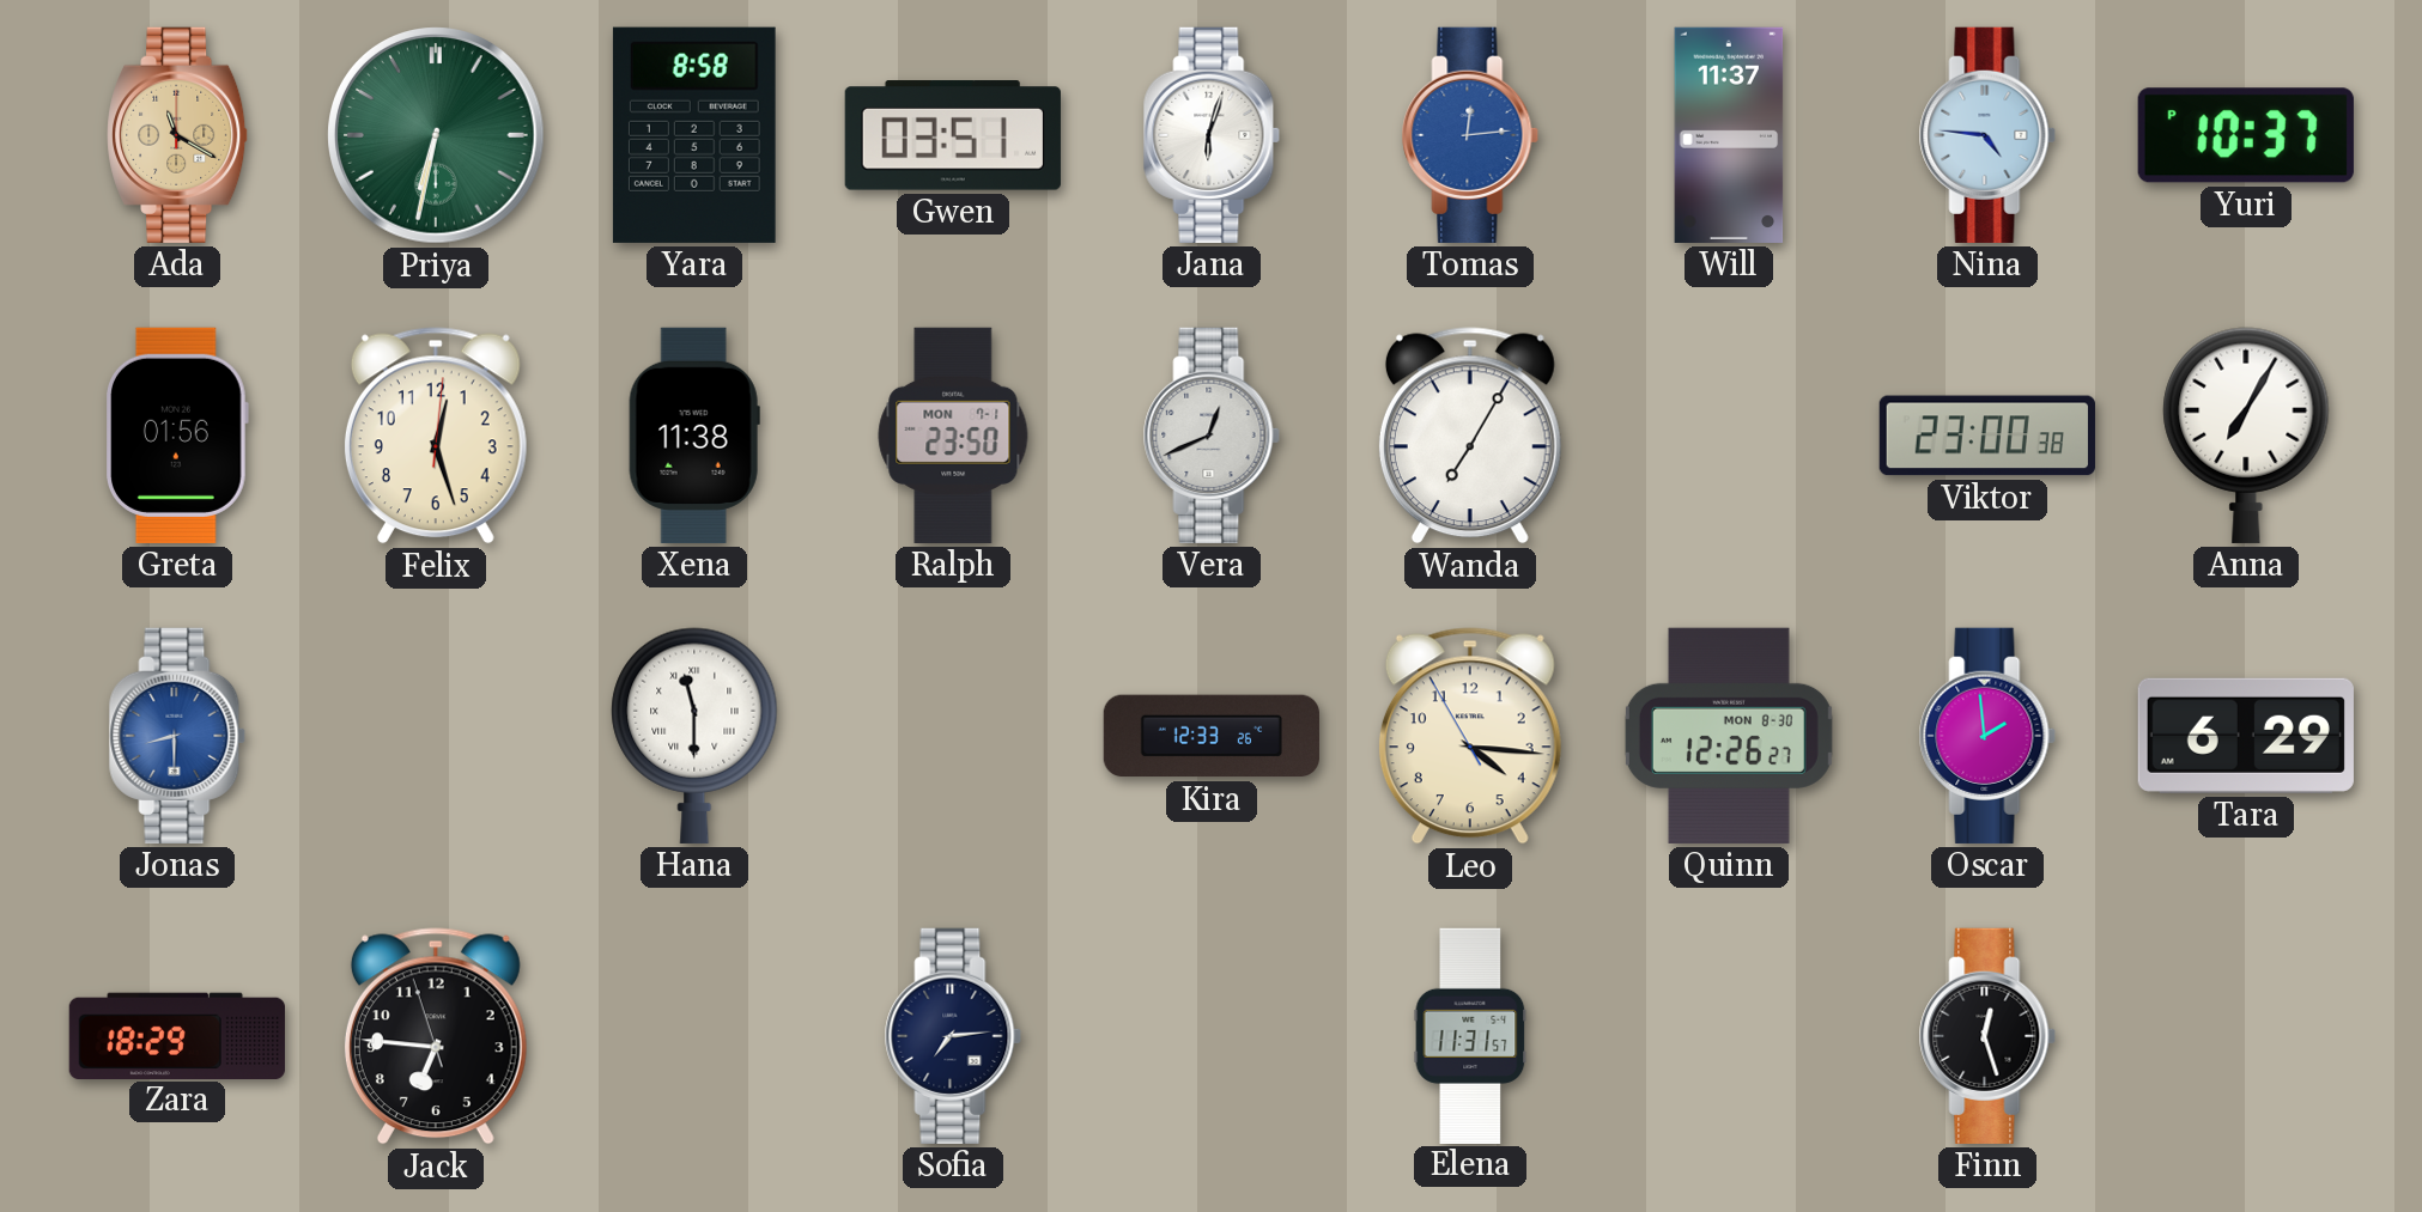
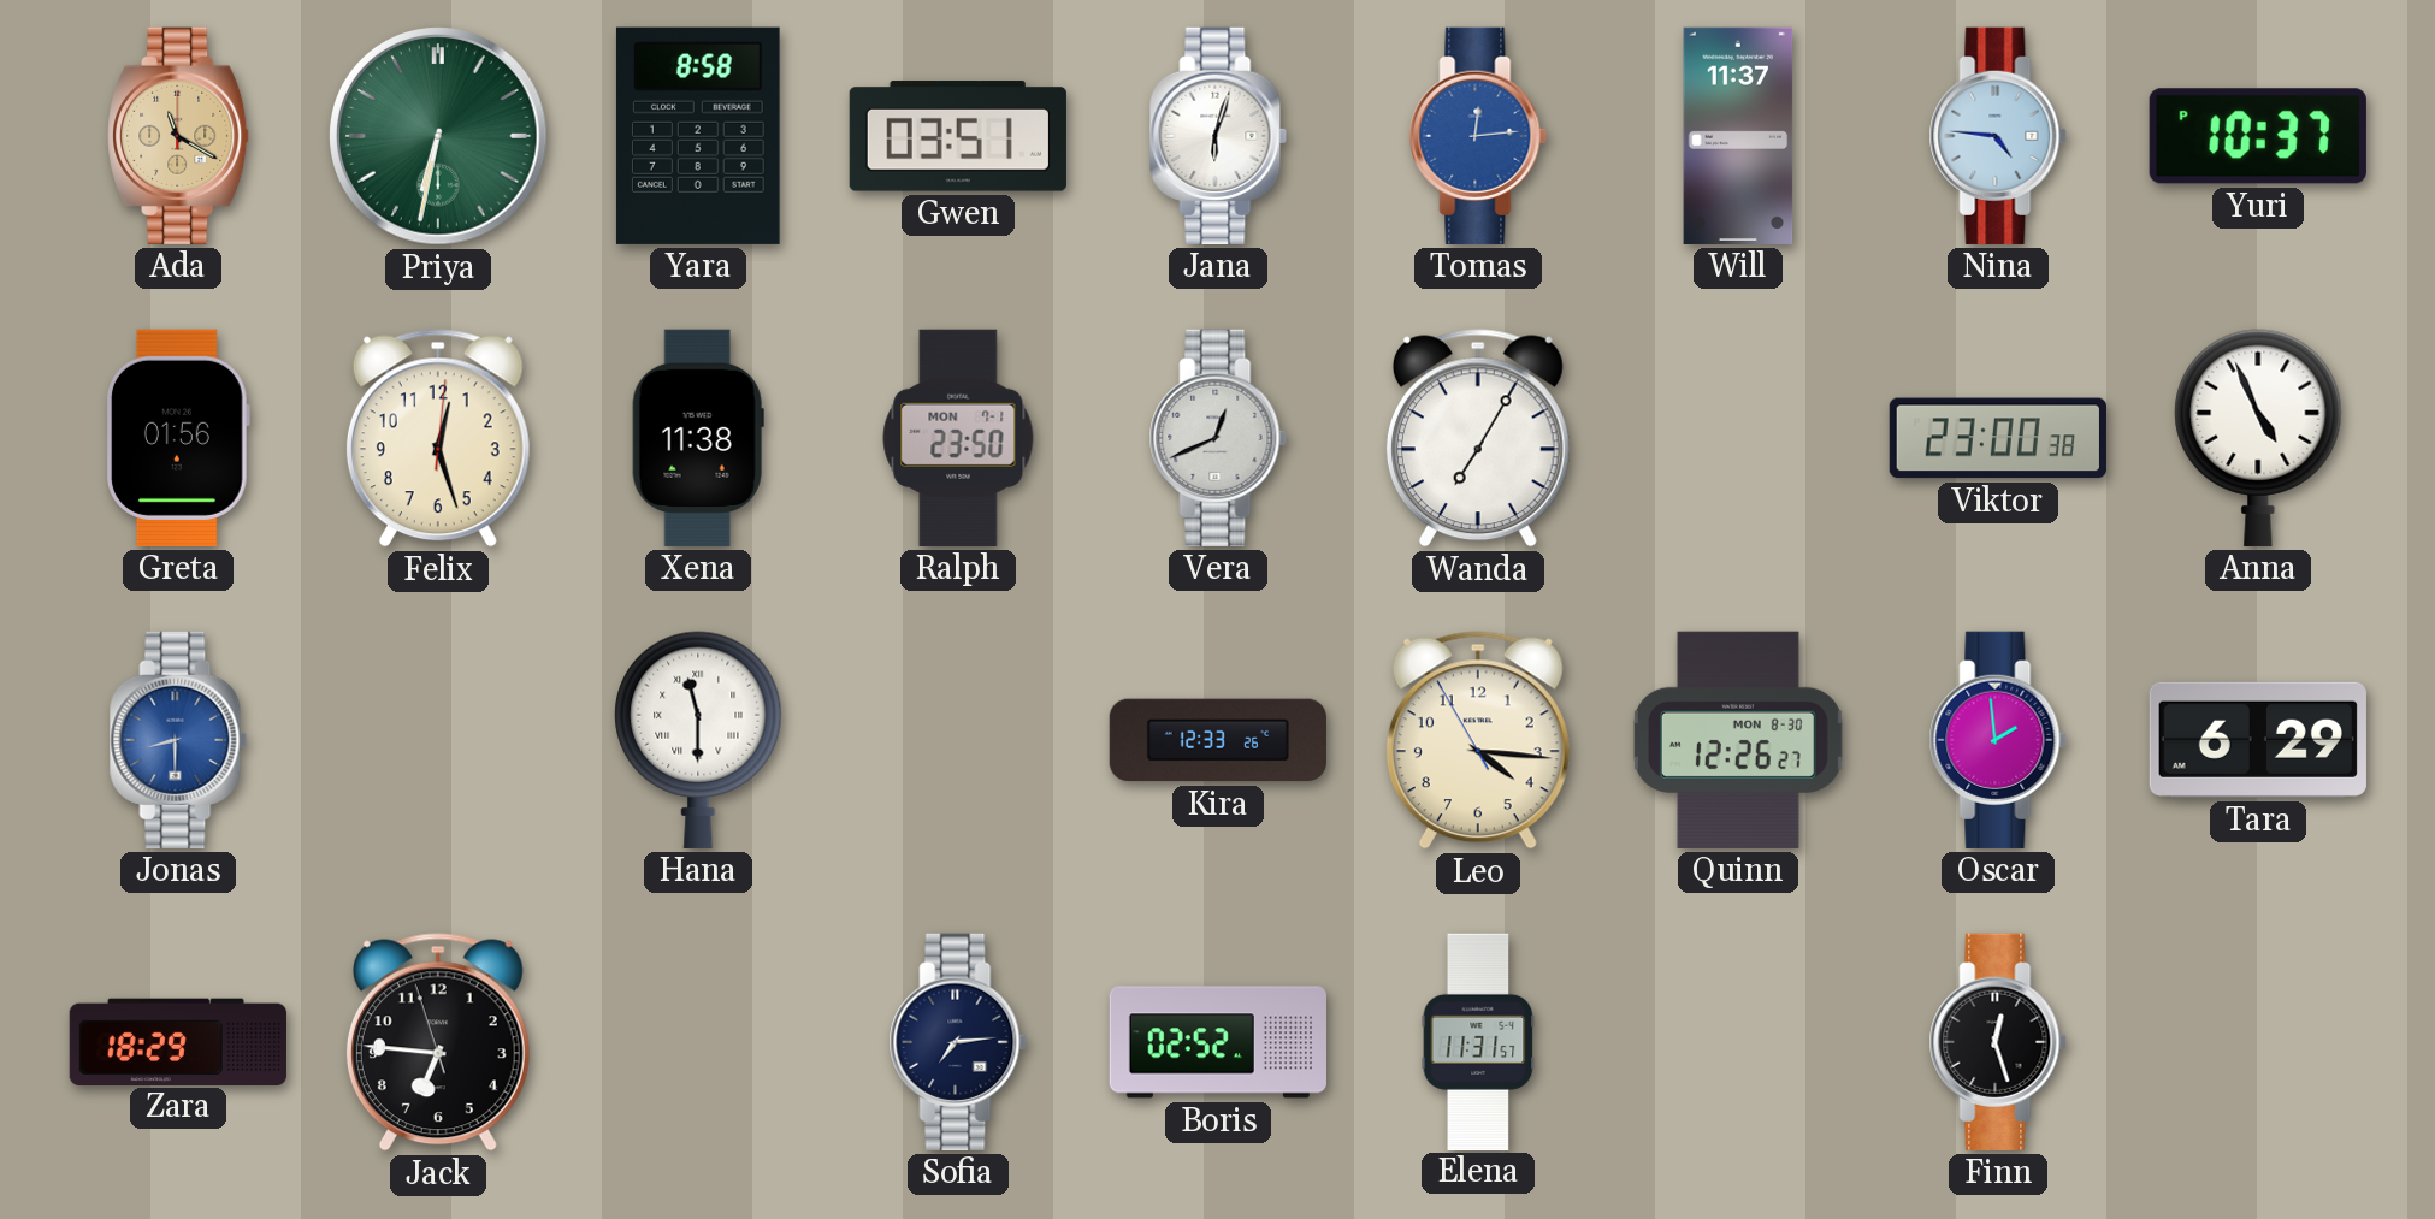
Anna: 7:05 -> 4:56
Boris: none -> 02:52
